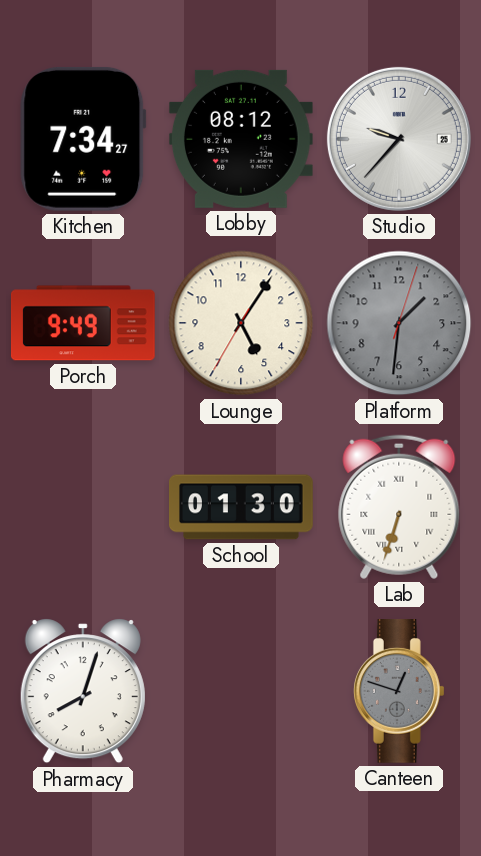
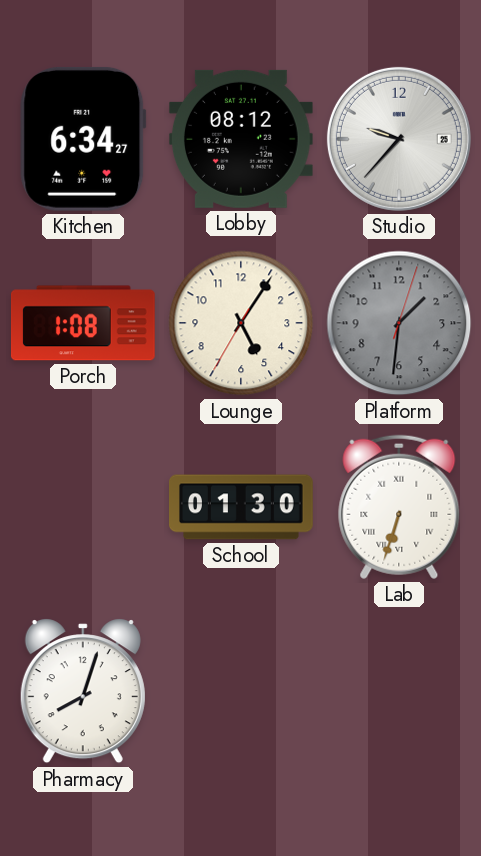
Kitchen: 7:34 -> 6:34
Porch: 9:49 -> 1:08
Canteen: 12:48 -> none
